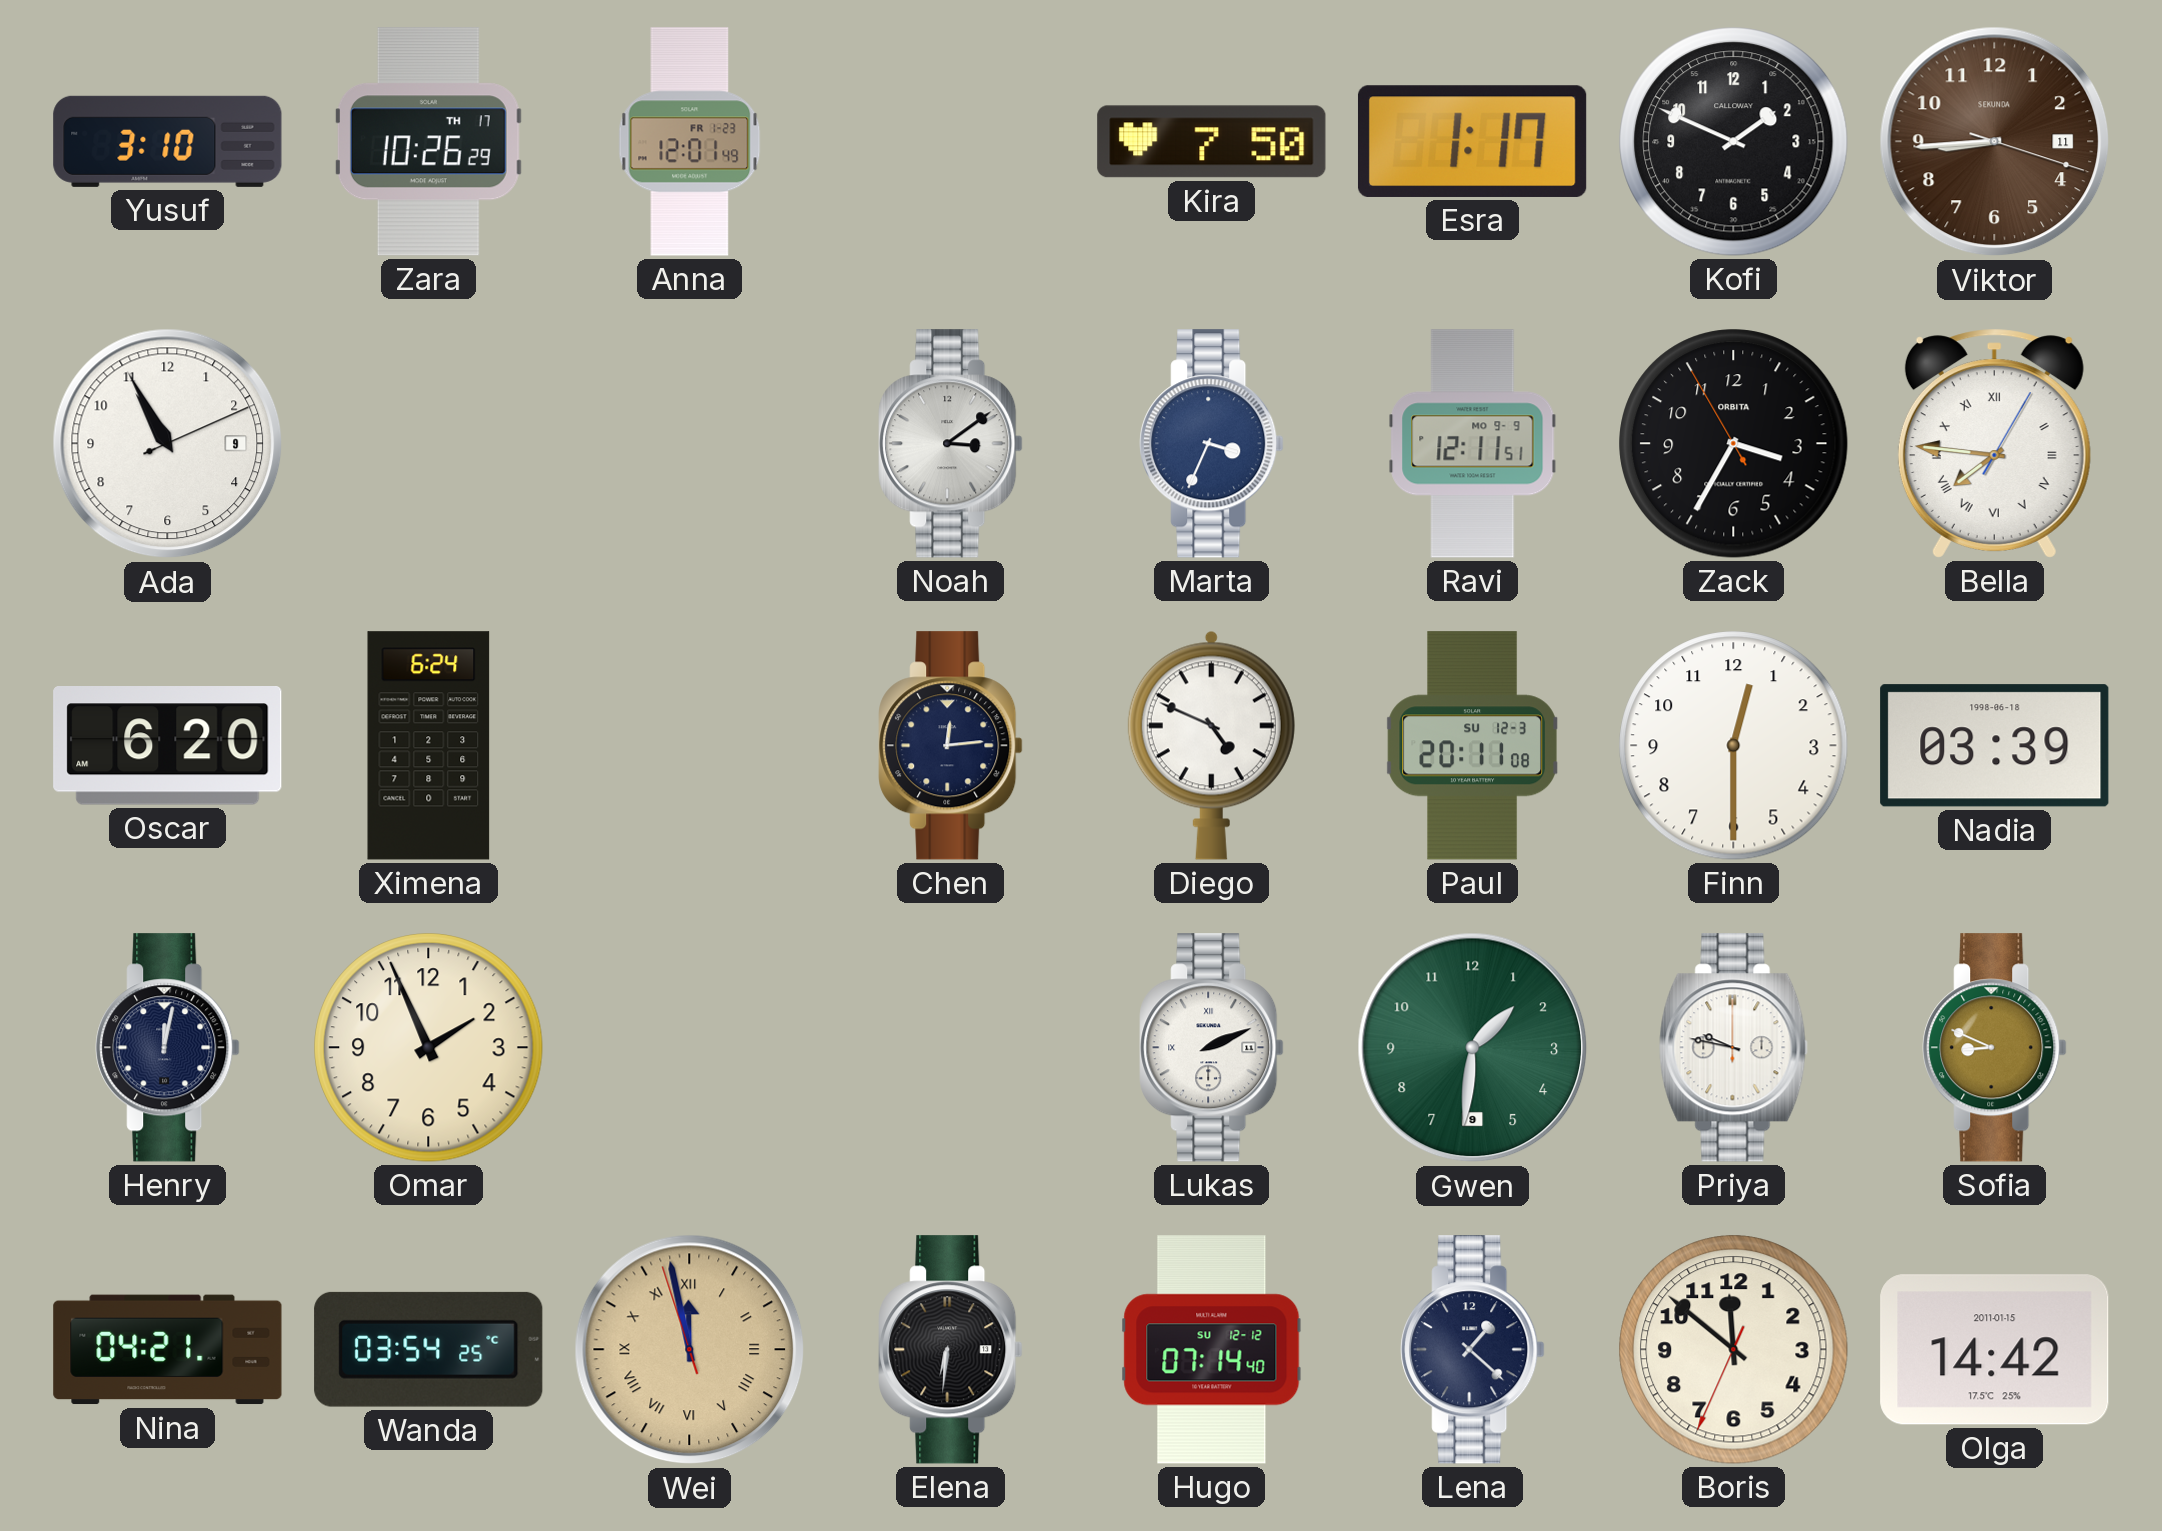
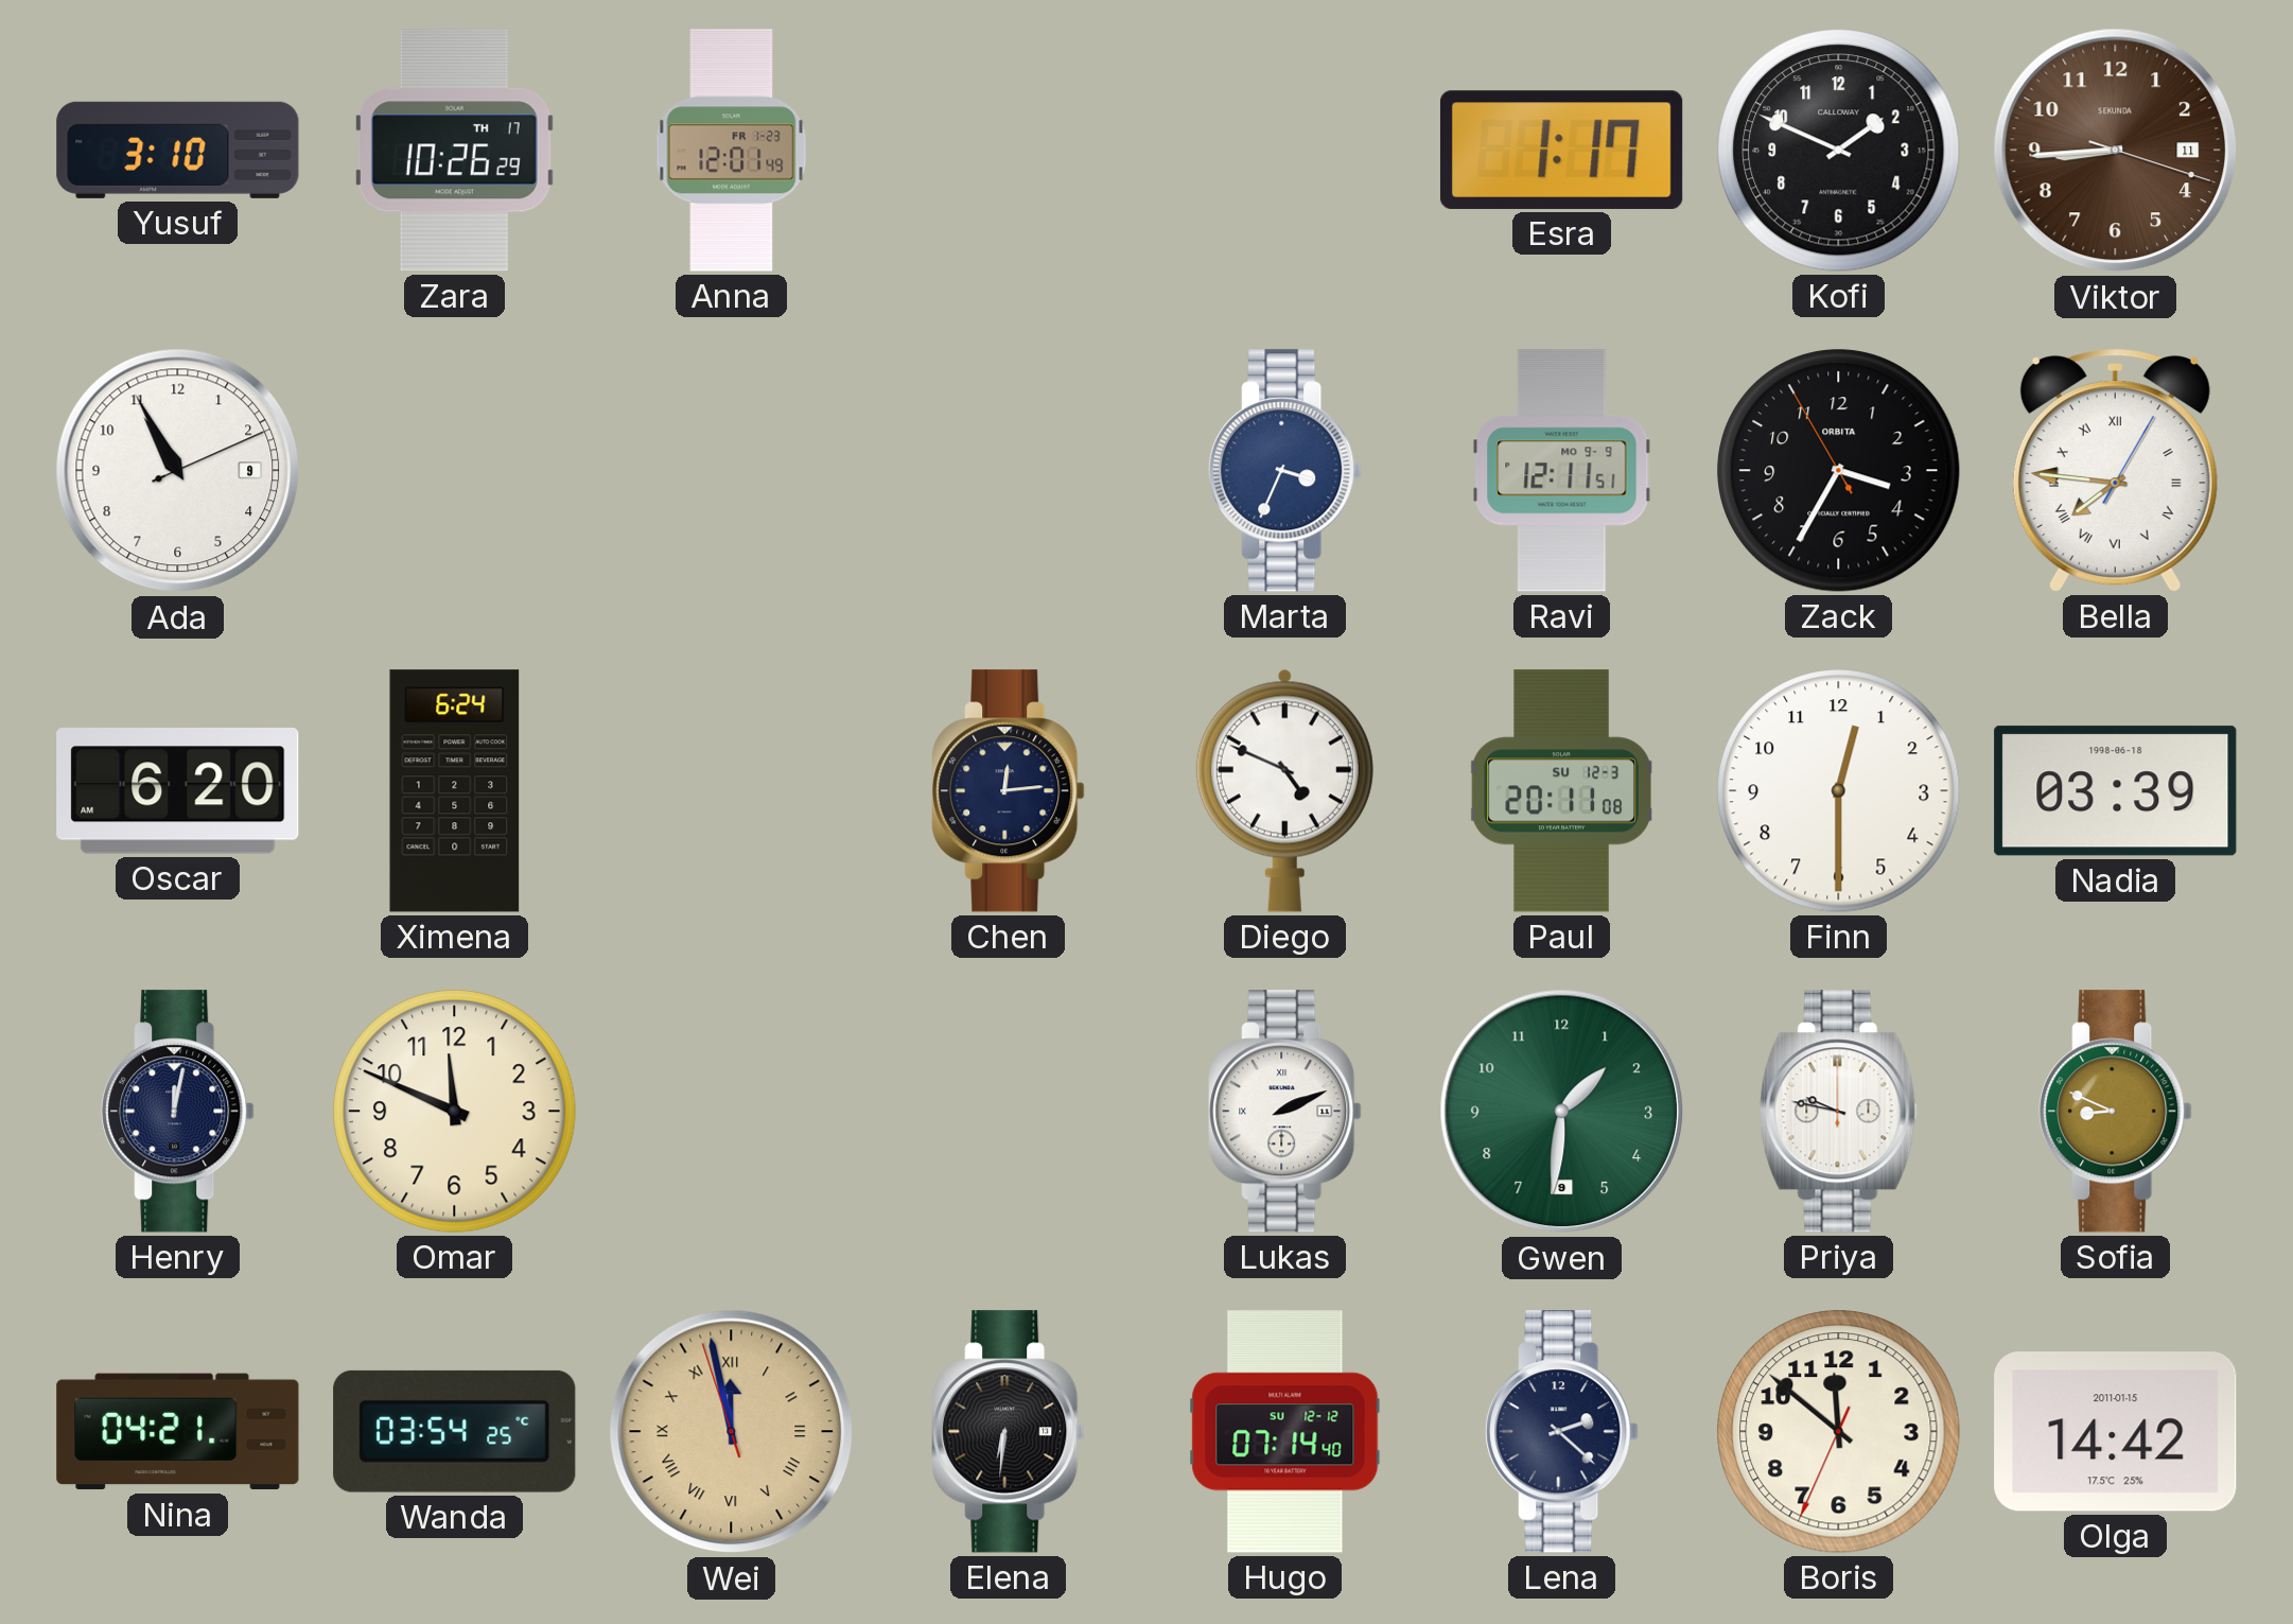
Kira: 7:50 -> none
Noah: 3:09 -> none
Omar: 1:56 -> 11:49
Lena: 1:22 -> 2:22
